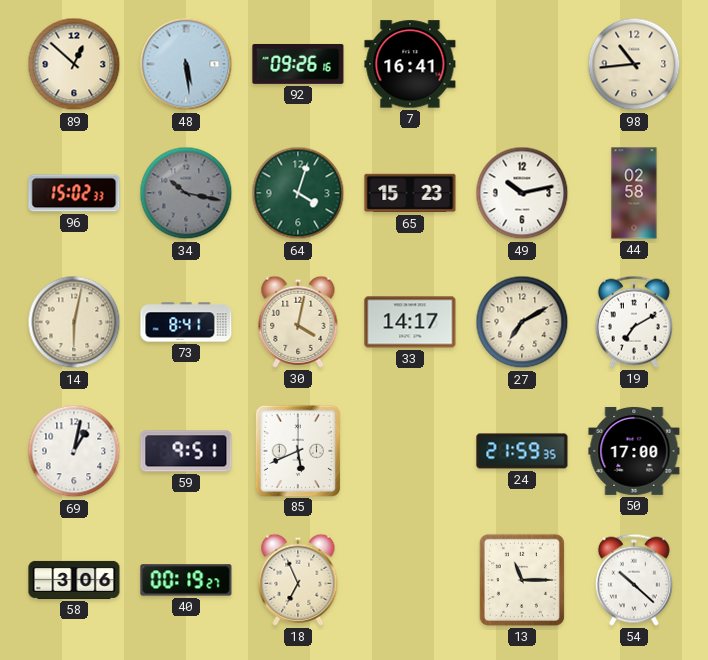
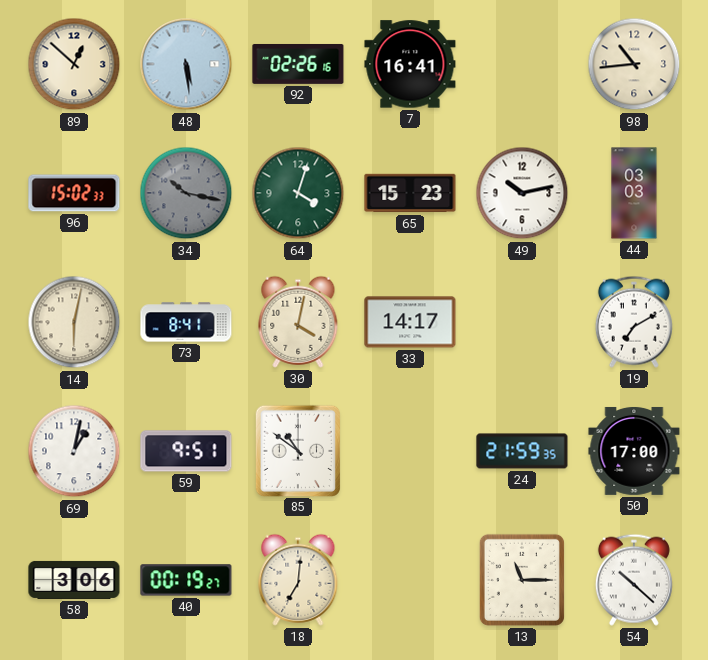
92: 09:26 -> 02:26
44: 02:58 -> 03:03
27: 7:10 -> none
85: 5:41 -> 10:51
18: 6:56 -> 7:01
